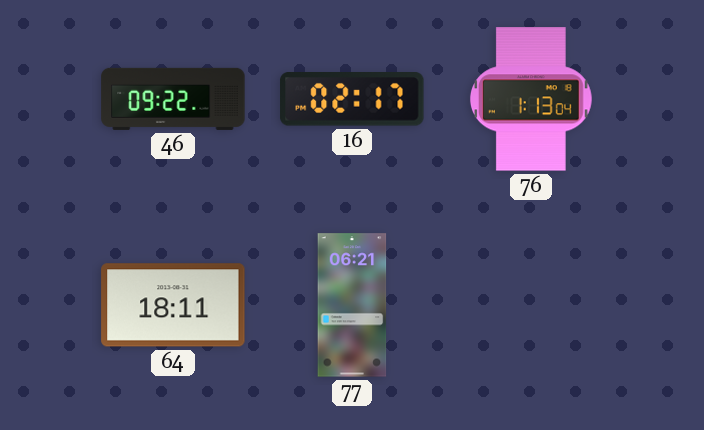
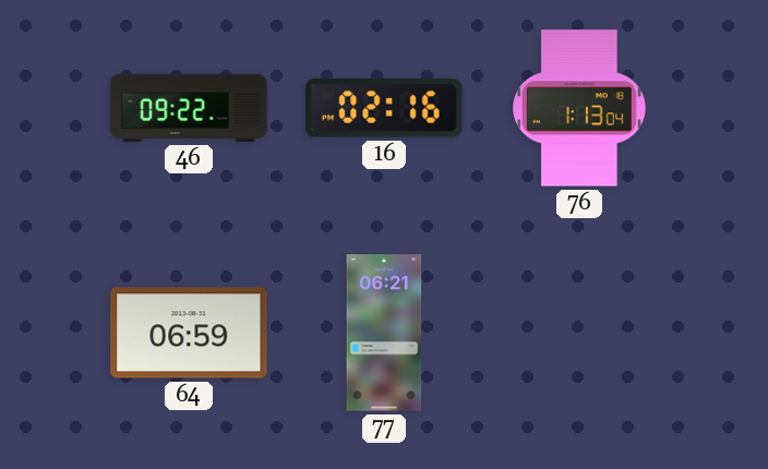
16: 02:17 -> 02:16
64: 18:11 -> 06:59
